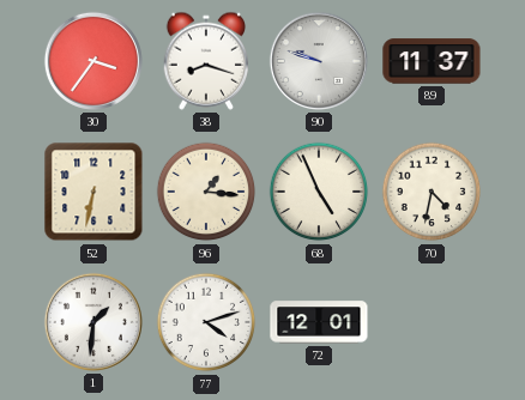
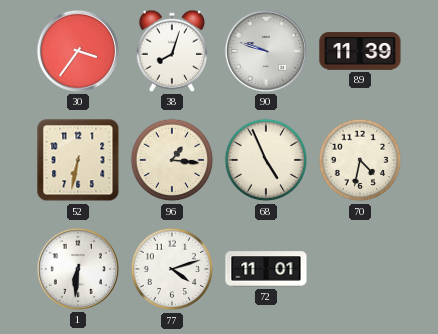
38: 8:18 -> 8:03
89: 11:37 -> 11:39
1: 1:31 -> 6:31
72: 12:01 -> 11:01
